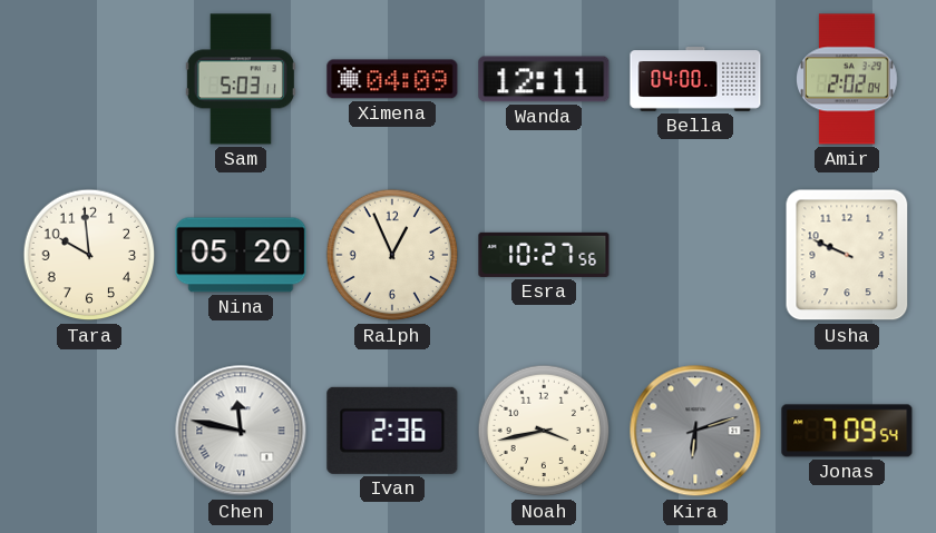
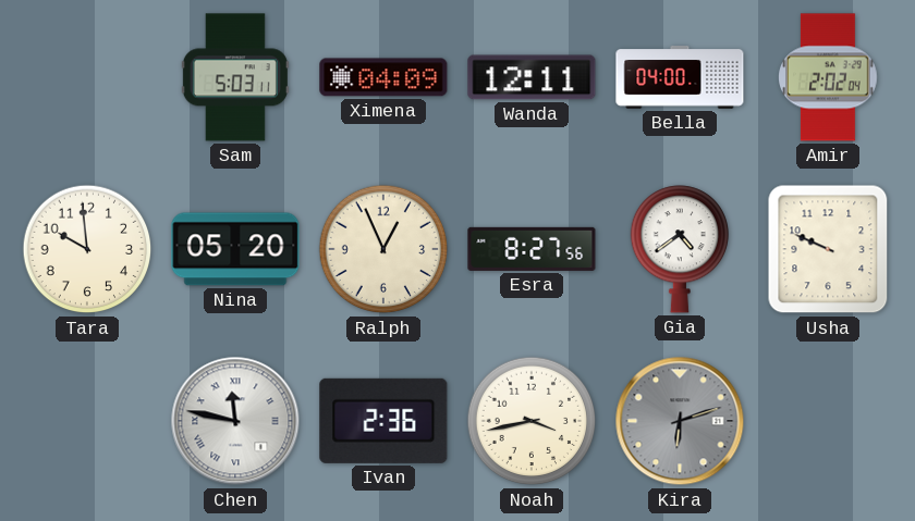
Esra: 10:27 -> 8:27
Gia: none -> 4:39
Jonas: 7:09 -> none
